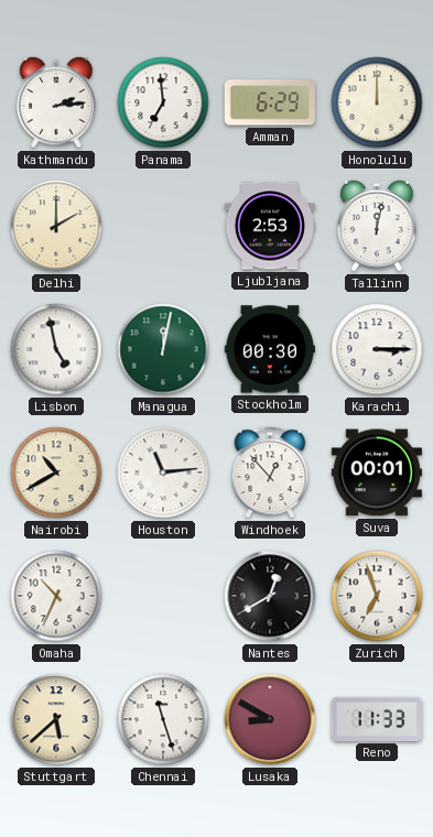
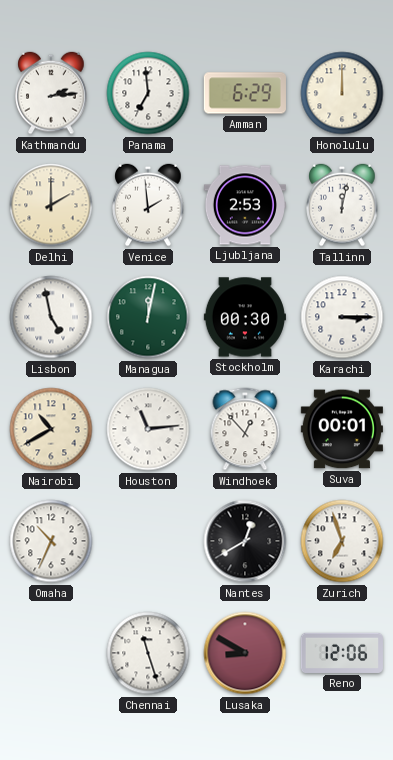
Venice: none -> 1:59
Stuttgart: 5:38 -> none
Reno: 11:33 -> 12:06
